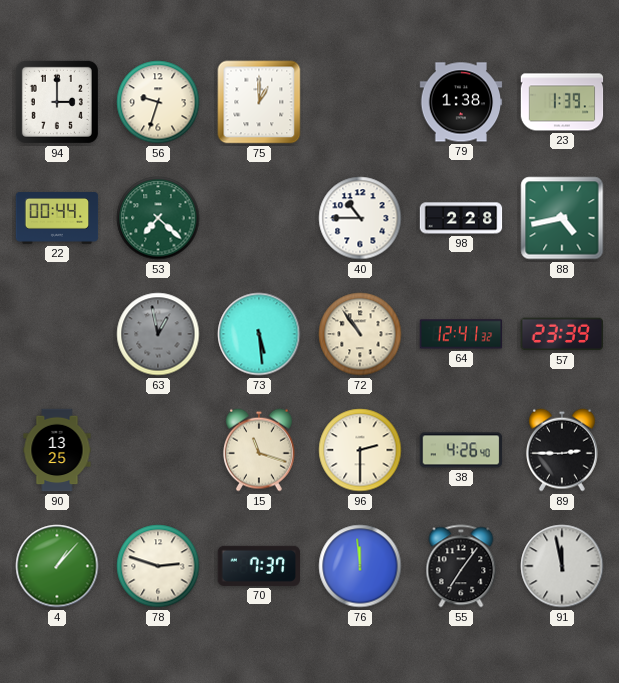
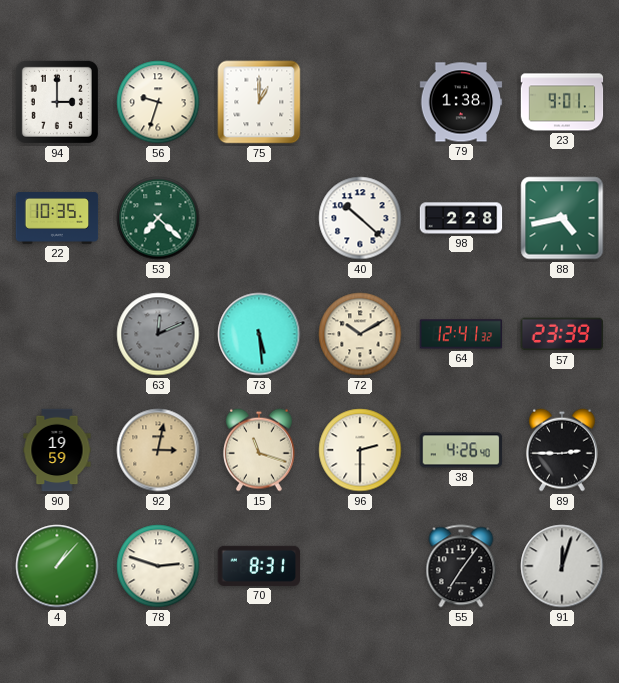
23: 1:39 -> 9:01
22: 00:44 -> 10:35
40: 10:45 -> 10:22
63: 12:58 -> 12:11
72: 10:54 -> 10:10
90: 13:25 -> 19:59
92: none -> 3:02
70: 7:37 -> 8:31
76: 11:59 -> none
91: 11:58 -> 12:03
